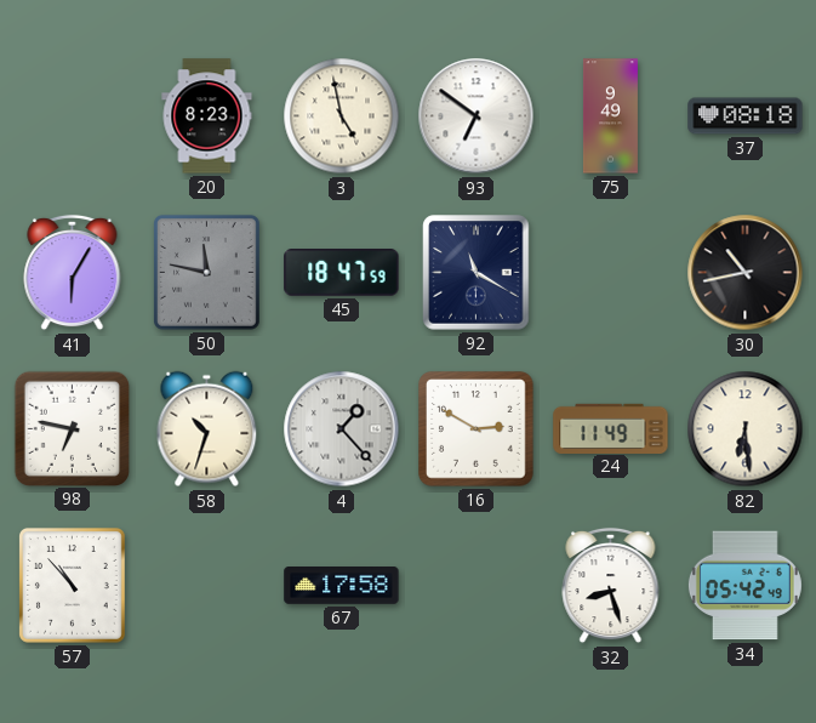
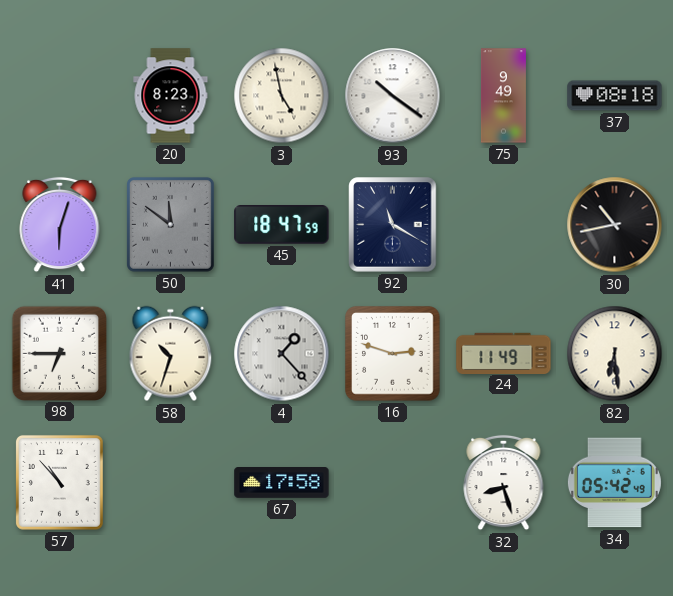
93: 6:51 -> 10:21
41: 6:05 -> 6:03
50: 11:47 -> 11:51
98: 6:47 -> 6:45
16: 2:50 -> 2:48
